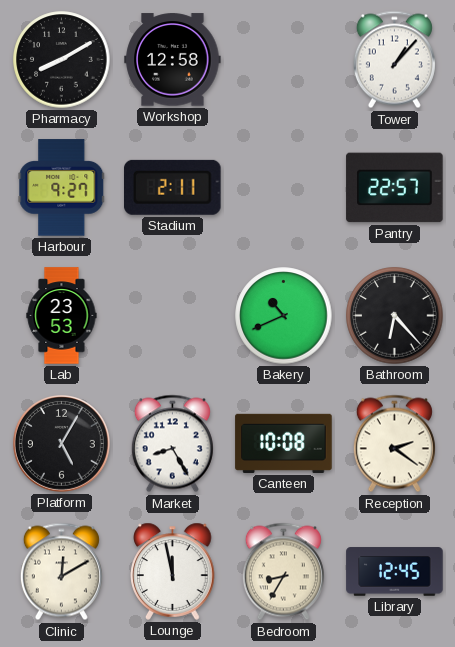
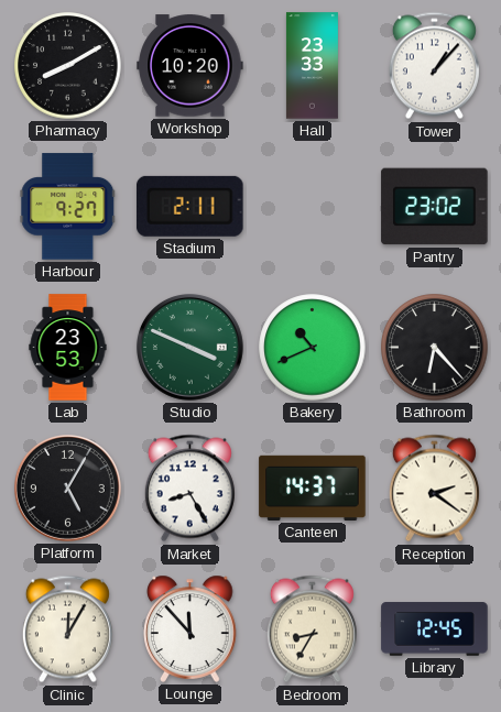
Workshop: 12:58 -> 10:20
Hall: none -> 23:33
Pantry: 22:57 -> 23:02
Studio: none -> 3:49
Canteen: 10:08 -> 14:37
Clinic: 12:10 -> 12:05
Lounge: 11:58 -> 11:53
